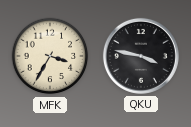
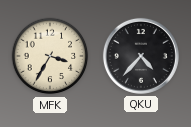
QKU: 3:47 -> 4:37
